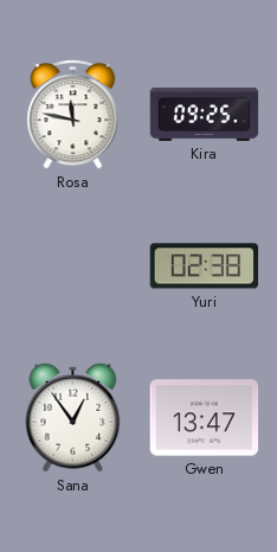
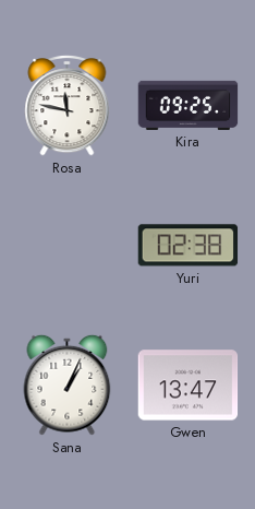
Sana: 12:54 -> 1:04
